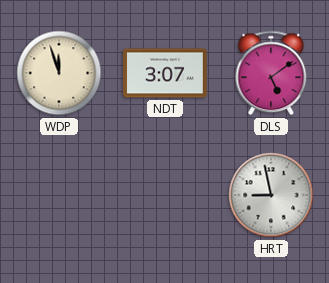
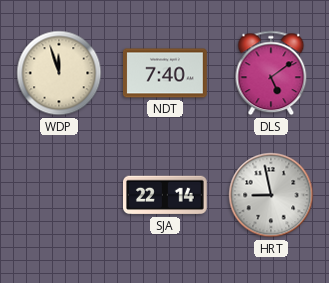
NDT: 3:07 -> 7:40
SJA: none -> 22:14
